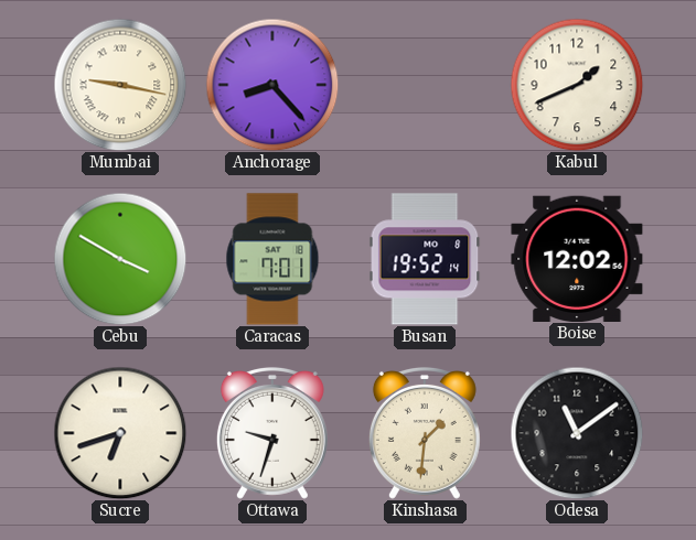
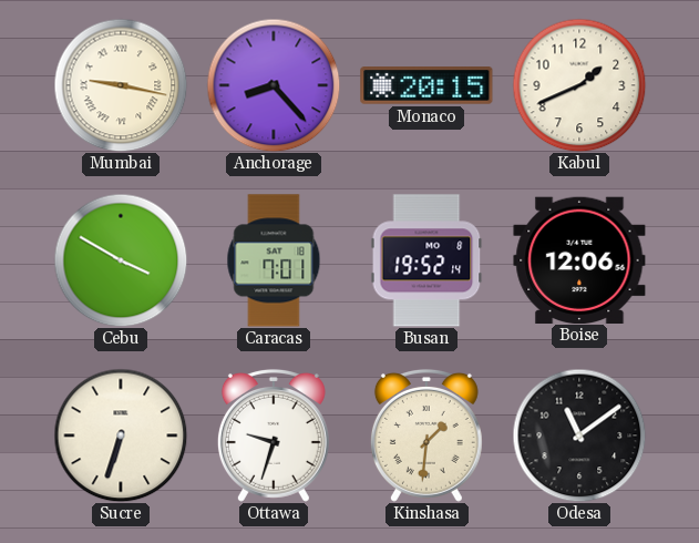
Monaco: none -> 20:15
Boise: 12:02 -> 12:06
Sucre: 6:42 -> 6:33
